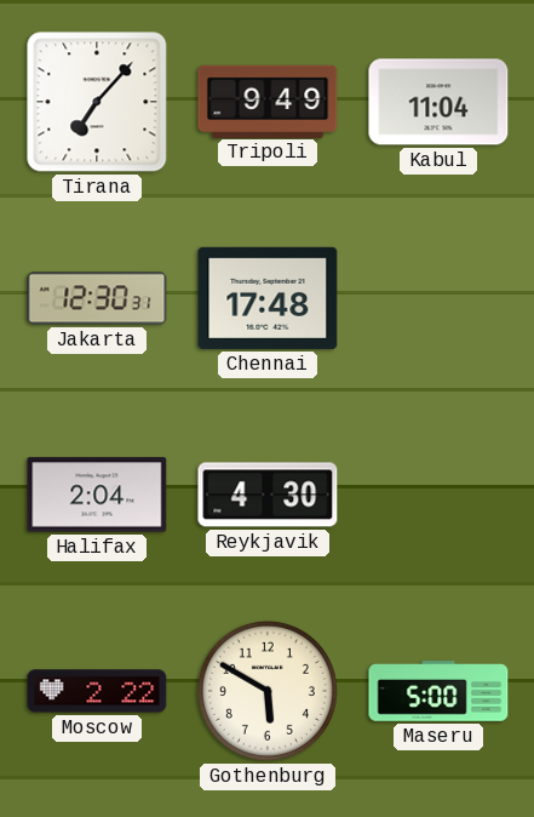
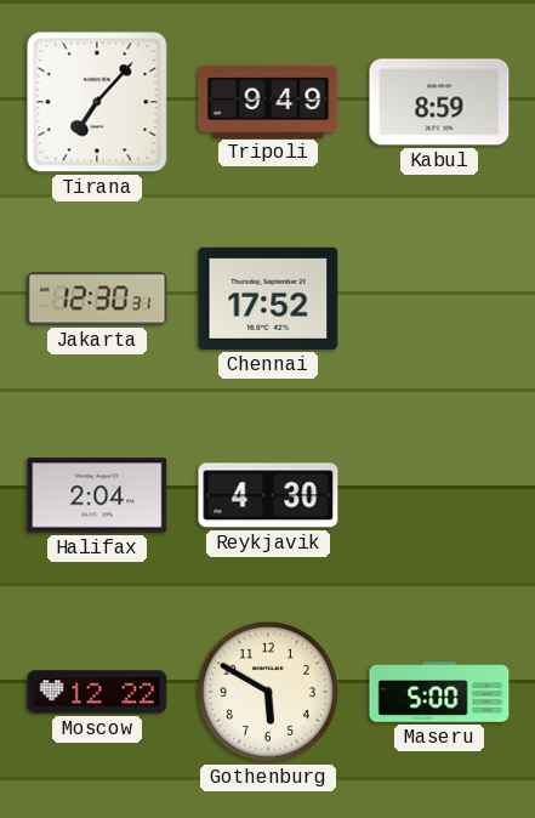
Kabul: 11:04 -> 8:59
Chennai: 17:48 -> 17:52
Moscow: 2:22 -> 12:22
